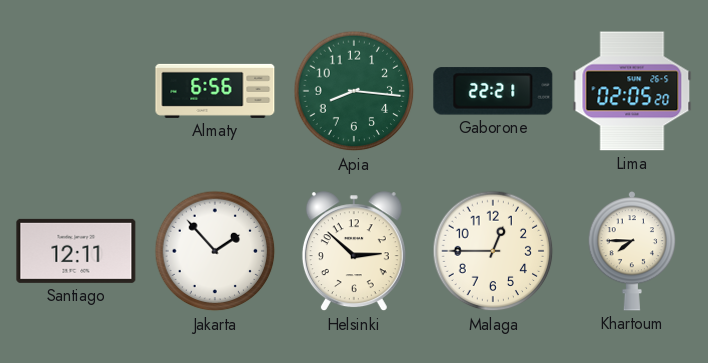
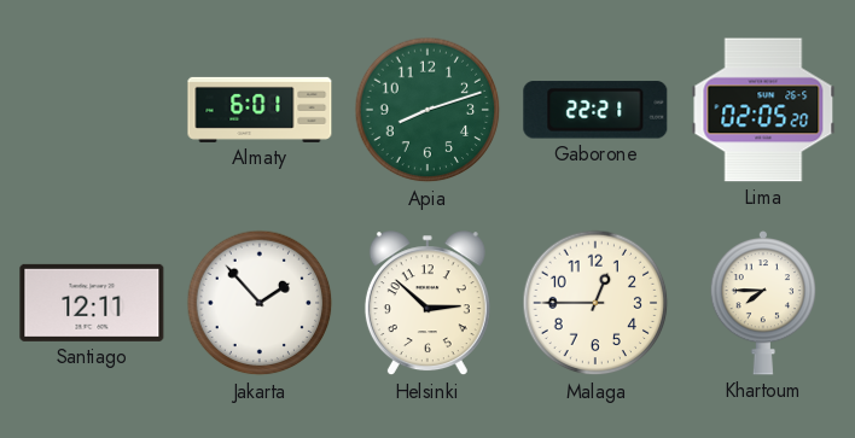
Almaty: 6:56 -> 6:01
Apia: 8:16 -> 8:12
